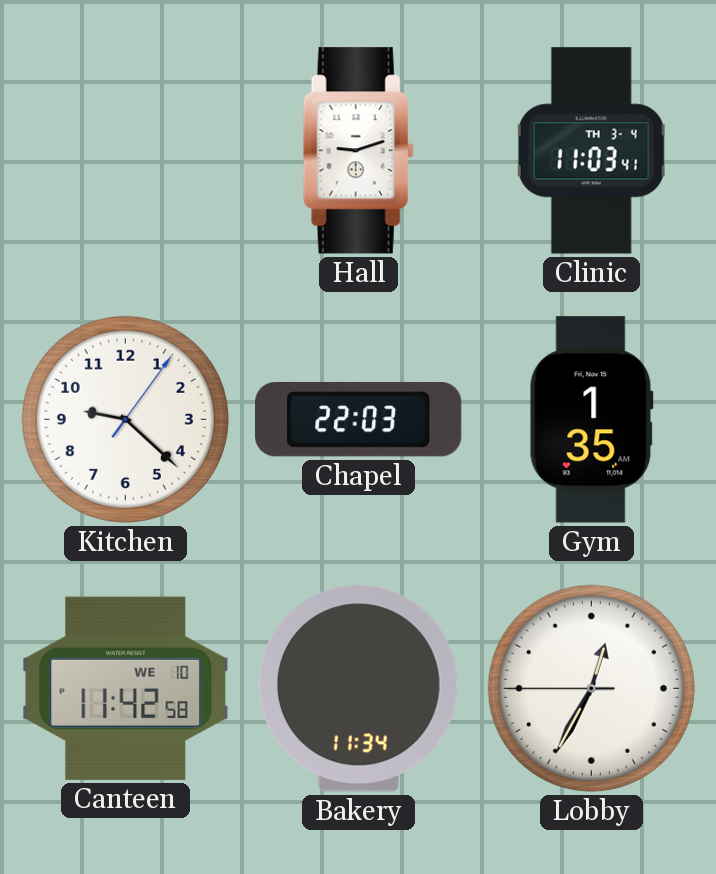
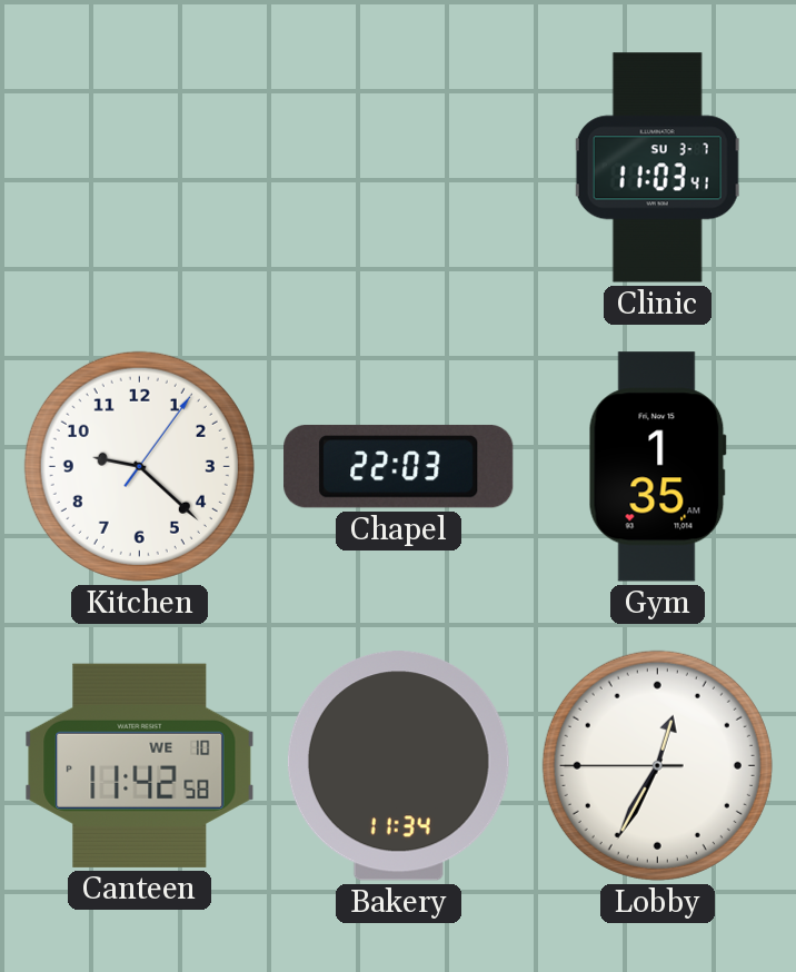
Hall: 9:12 -> none
Clinic date: TH 3-4 -> SU 3-7
